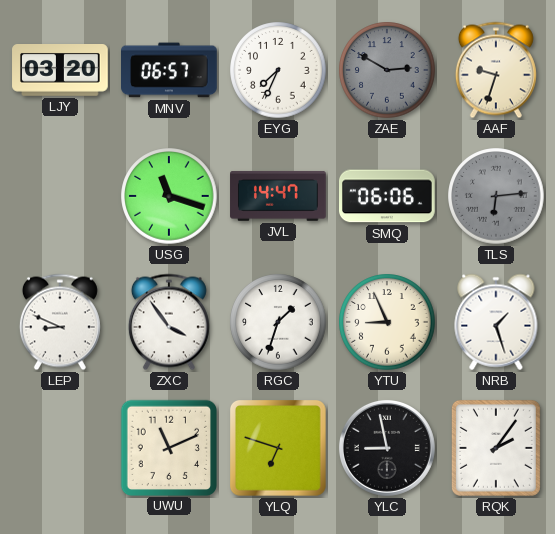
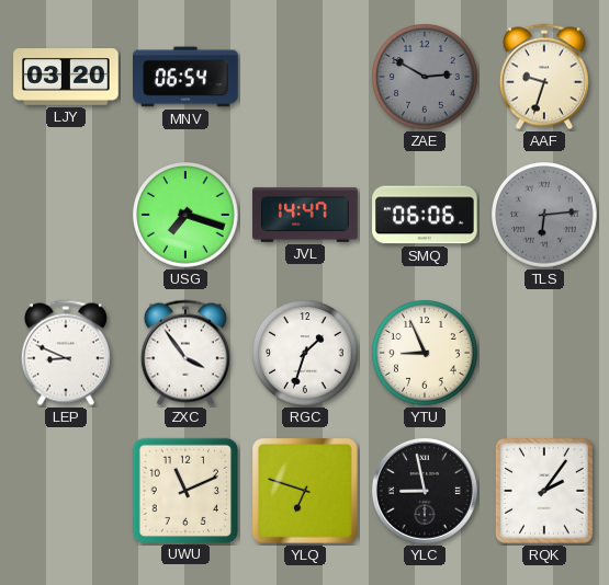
MNV: 06:57 -> 06:54
EYG: 7:34 -> none
USG: 11:18 -> 7:18
NRB: 1:27 -> none
